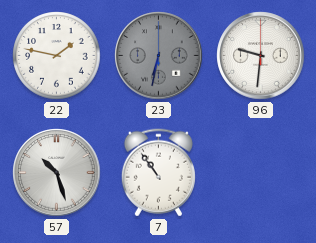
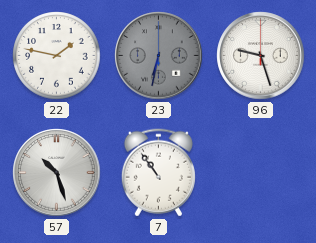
96: 9:31 -> 9:27
